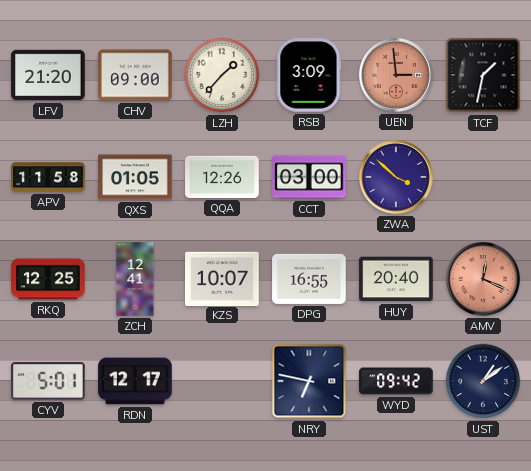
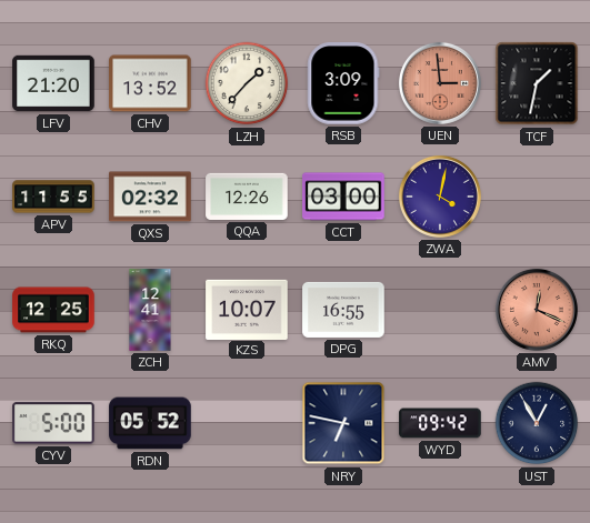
CHV: 09:00 -> 13:52
APV: 11:58 -> 11:55
QXS: 01:05 -> 02:32
ZWA: 3:52 -> 4:02
HUY: 20:40 -> none
CYV: 5:01 -> 5:00
RDN: 12:17 -> 05:52
UST: 1:09 -> 12:55
